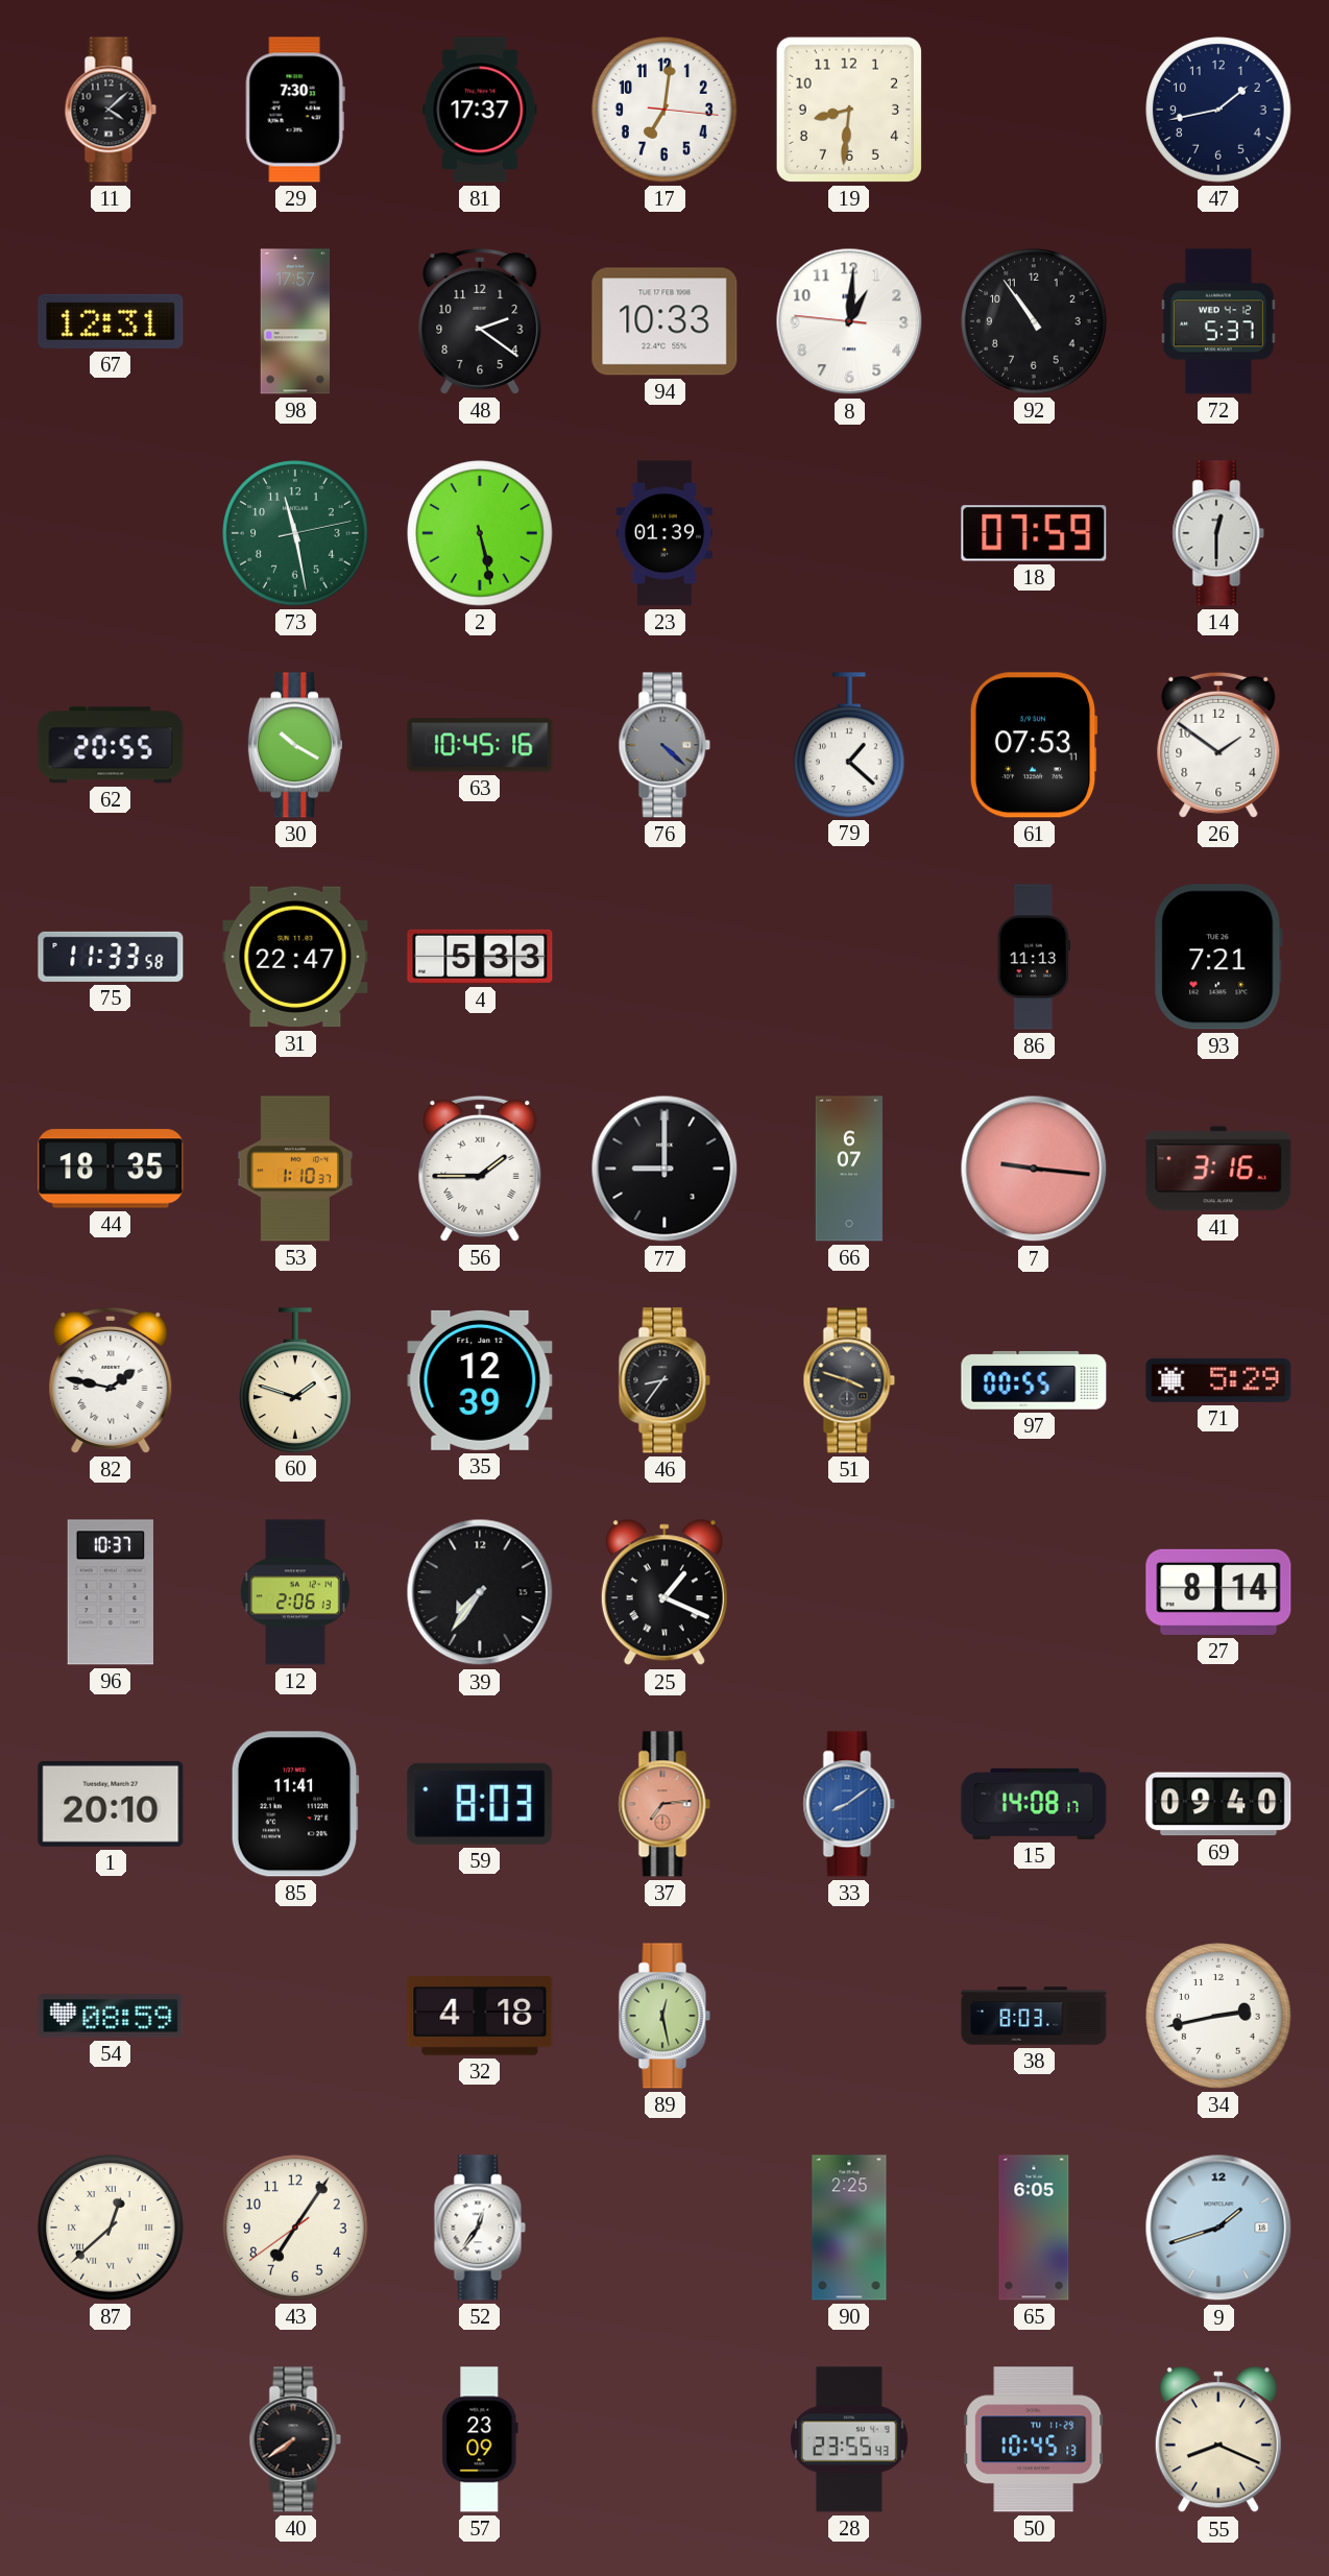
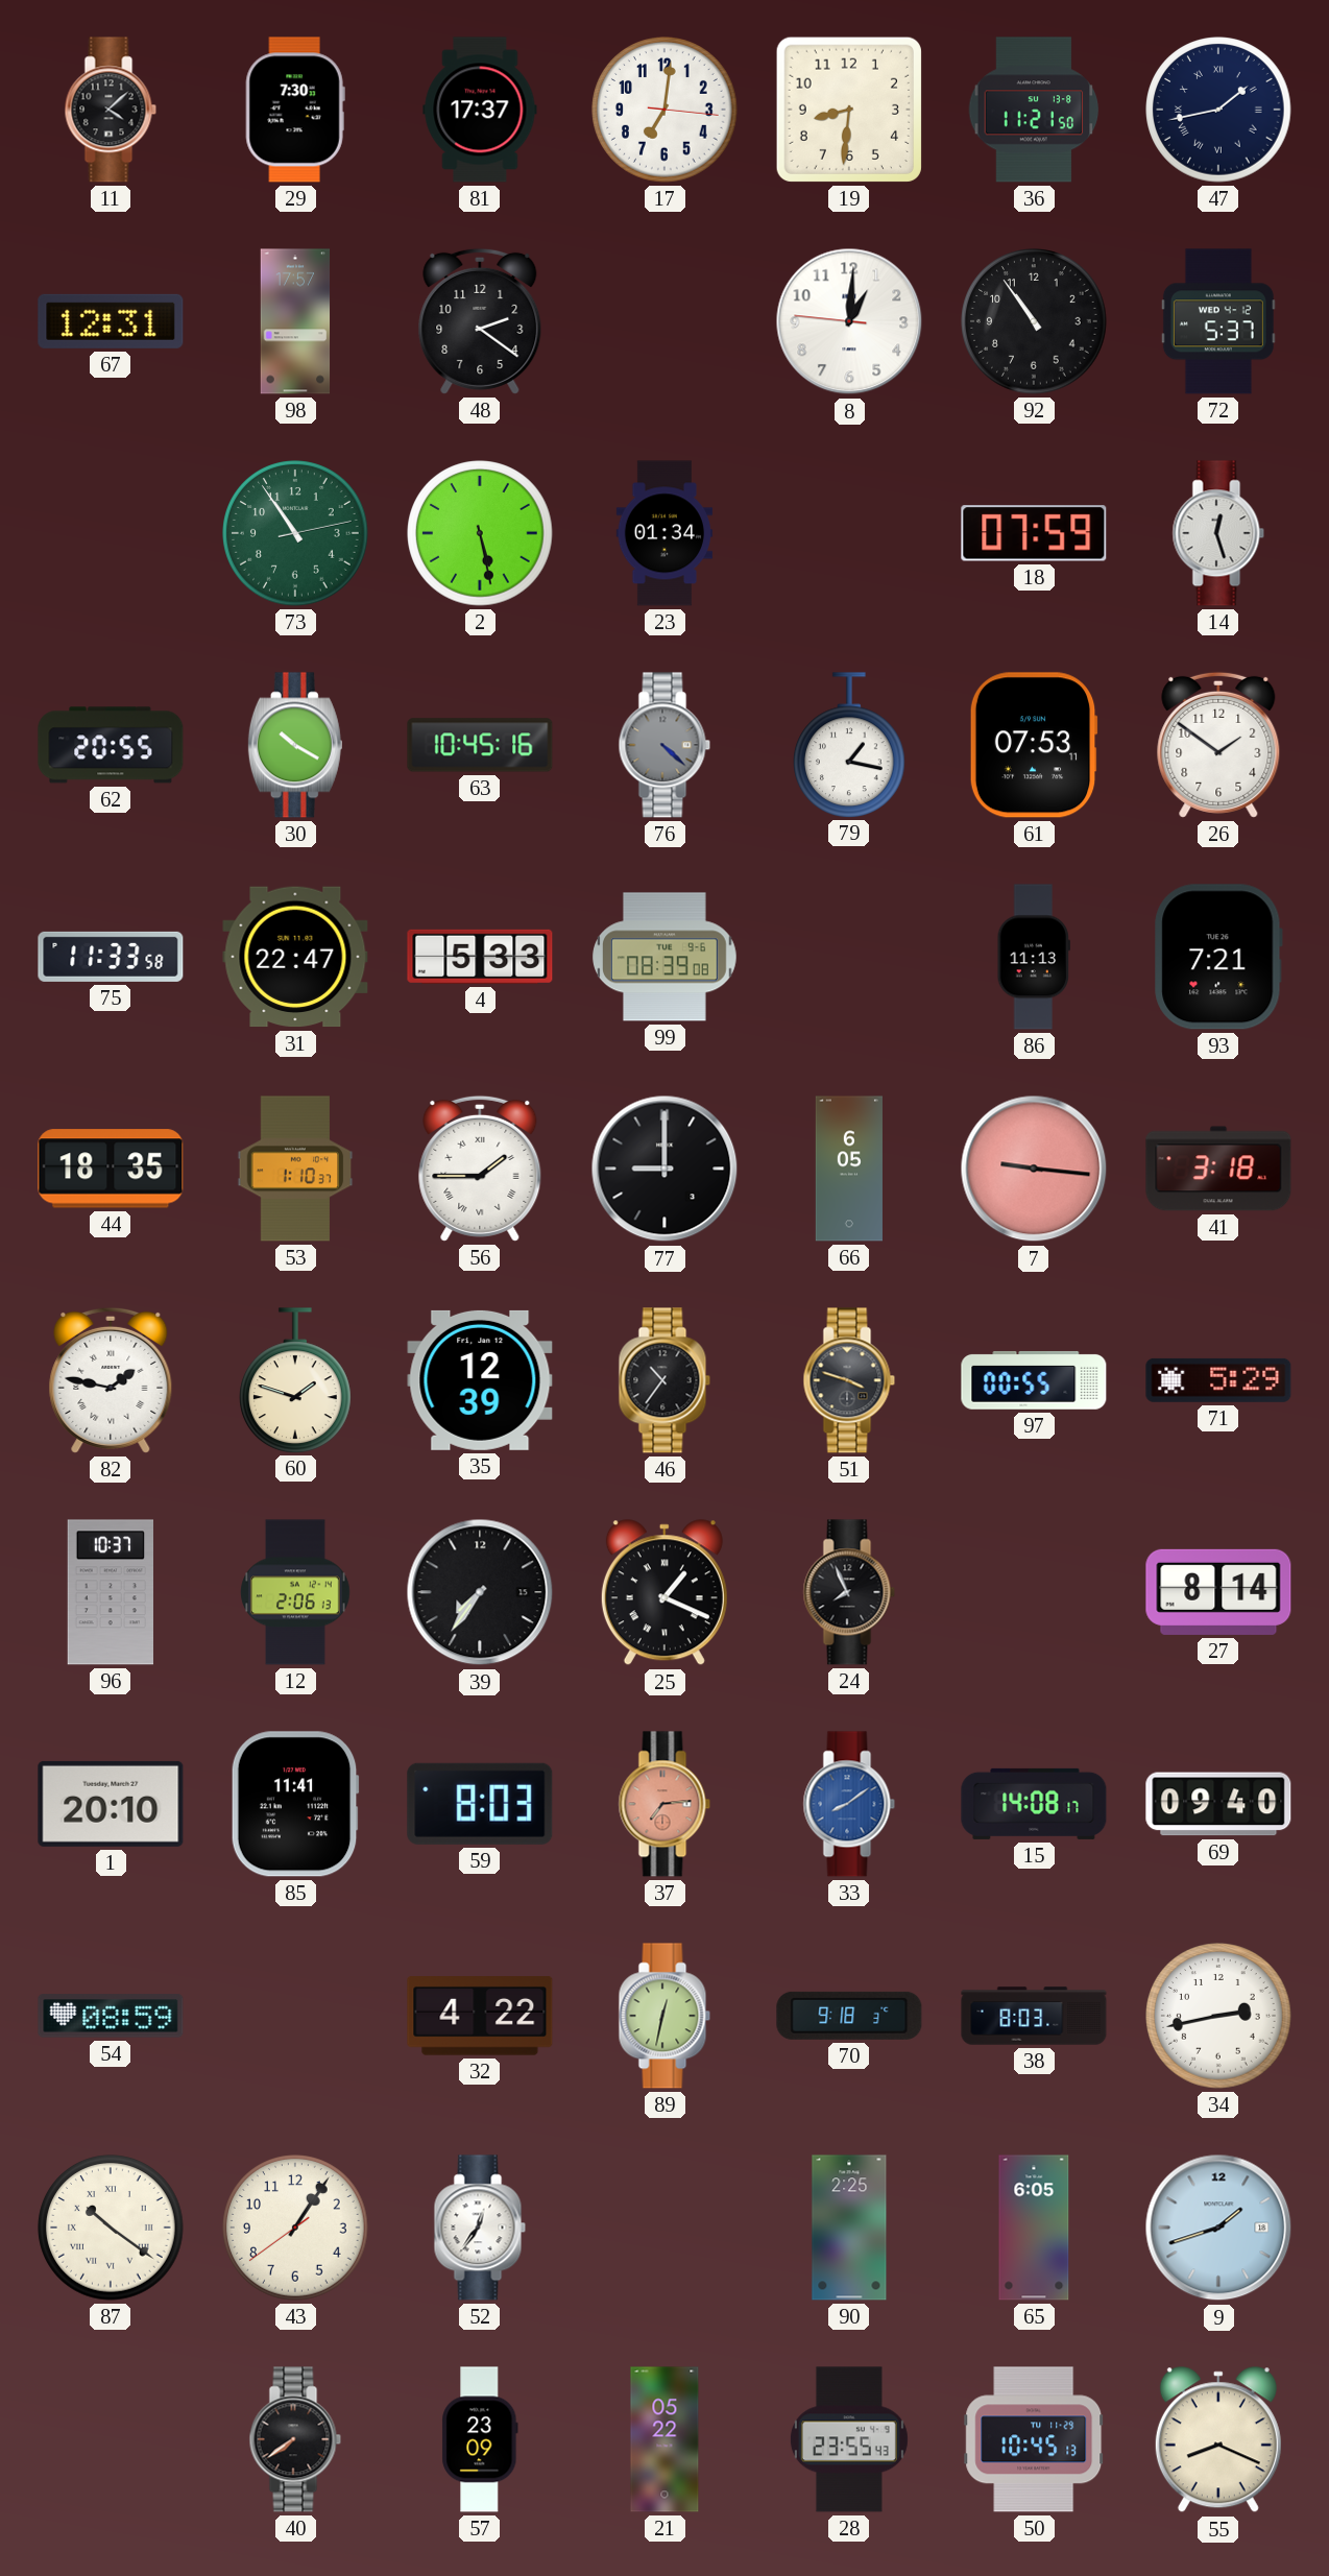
36: none -> 11:21
47 numerals: Arabic -> Roman
94: 10:33 -> none
73: 11:28 -> 10:54
23: 01:39 -> 01:34
14: 12:30 -> 12:27
79: 1:22 -> 1:17
99: none -> 08:39
66: 6:07 -> 6:05
41: 3:16 -> 3:18
46: 8:36 -> 10:36
24: none -> 7:56
32: 4:18 -> 4:22
89: 12:28 -> 12:32
70: none -> 9:18
87: 12:38 -> 10:21
43: 7:05 -> 1:05
21: none -> 05:22
